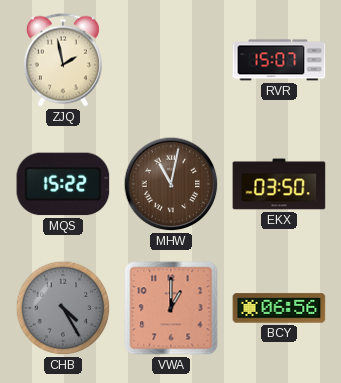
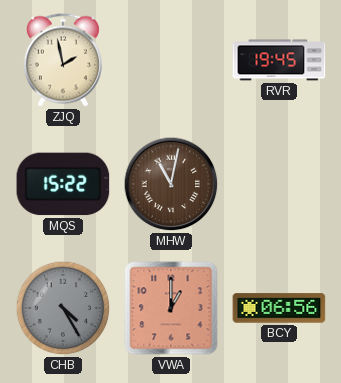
RVR: 15:07 -> 19:45
EKX: 03:50 -> none
